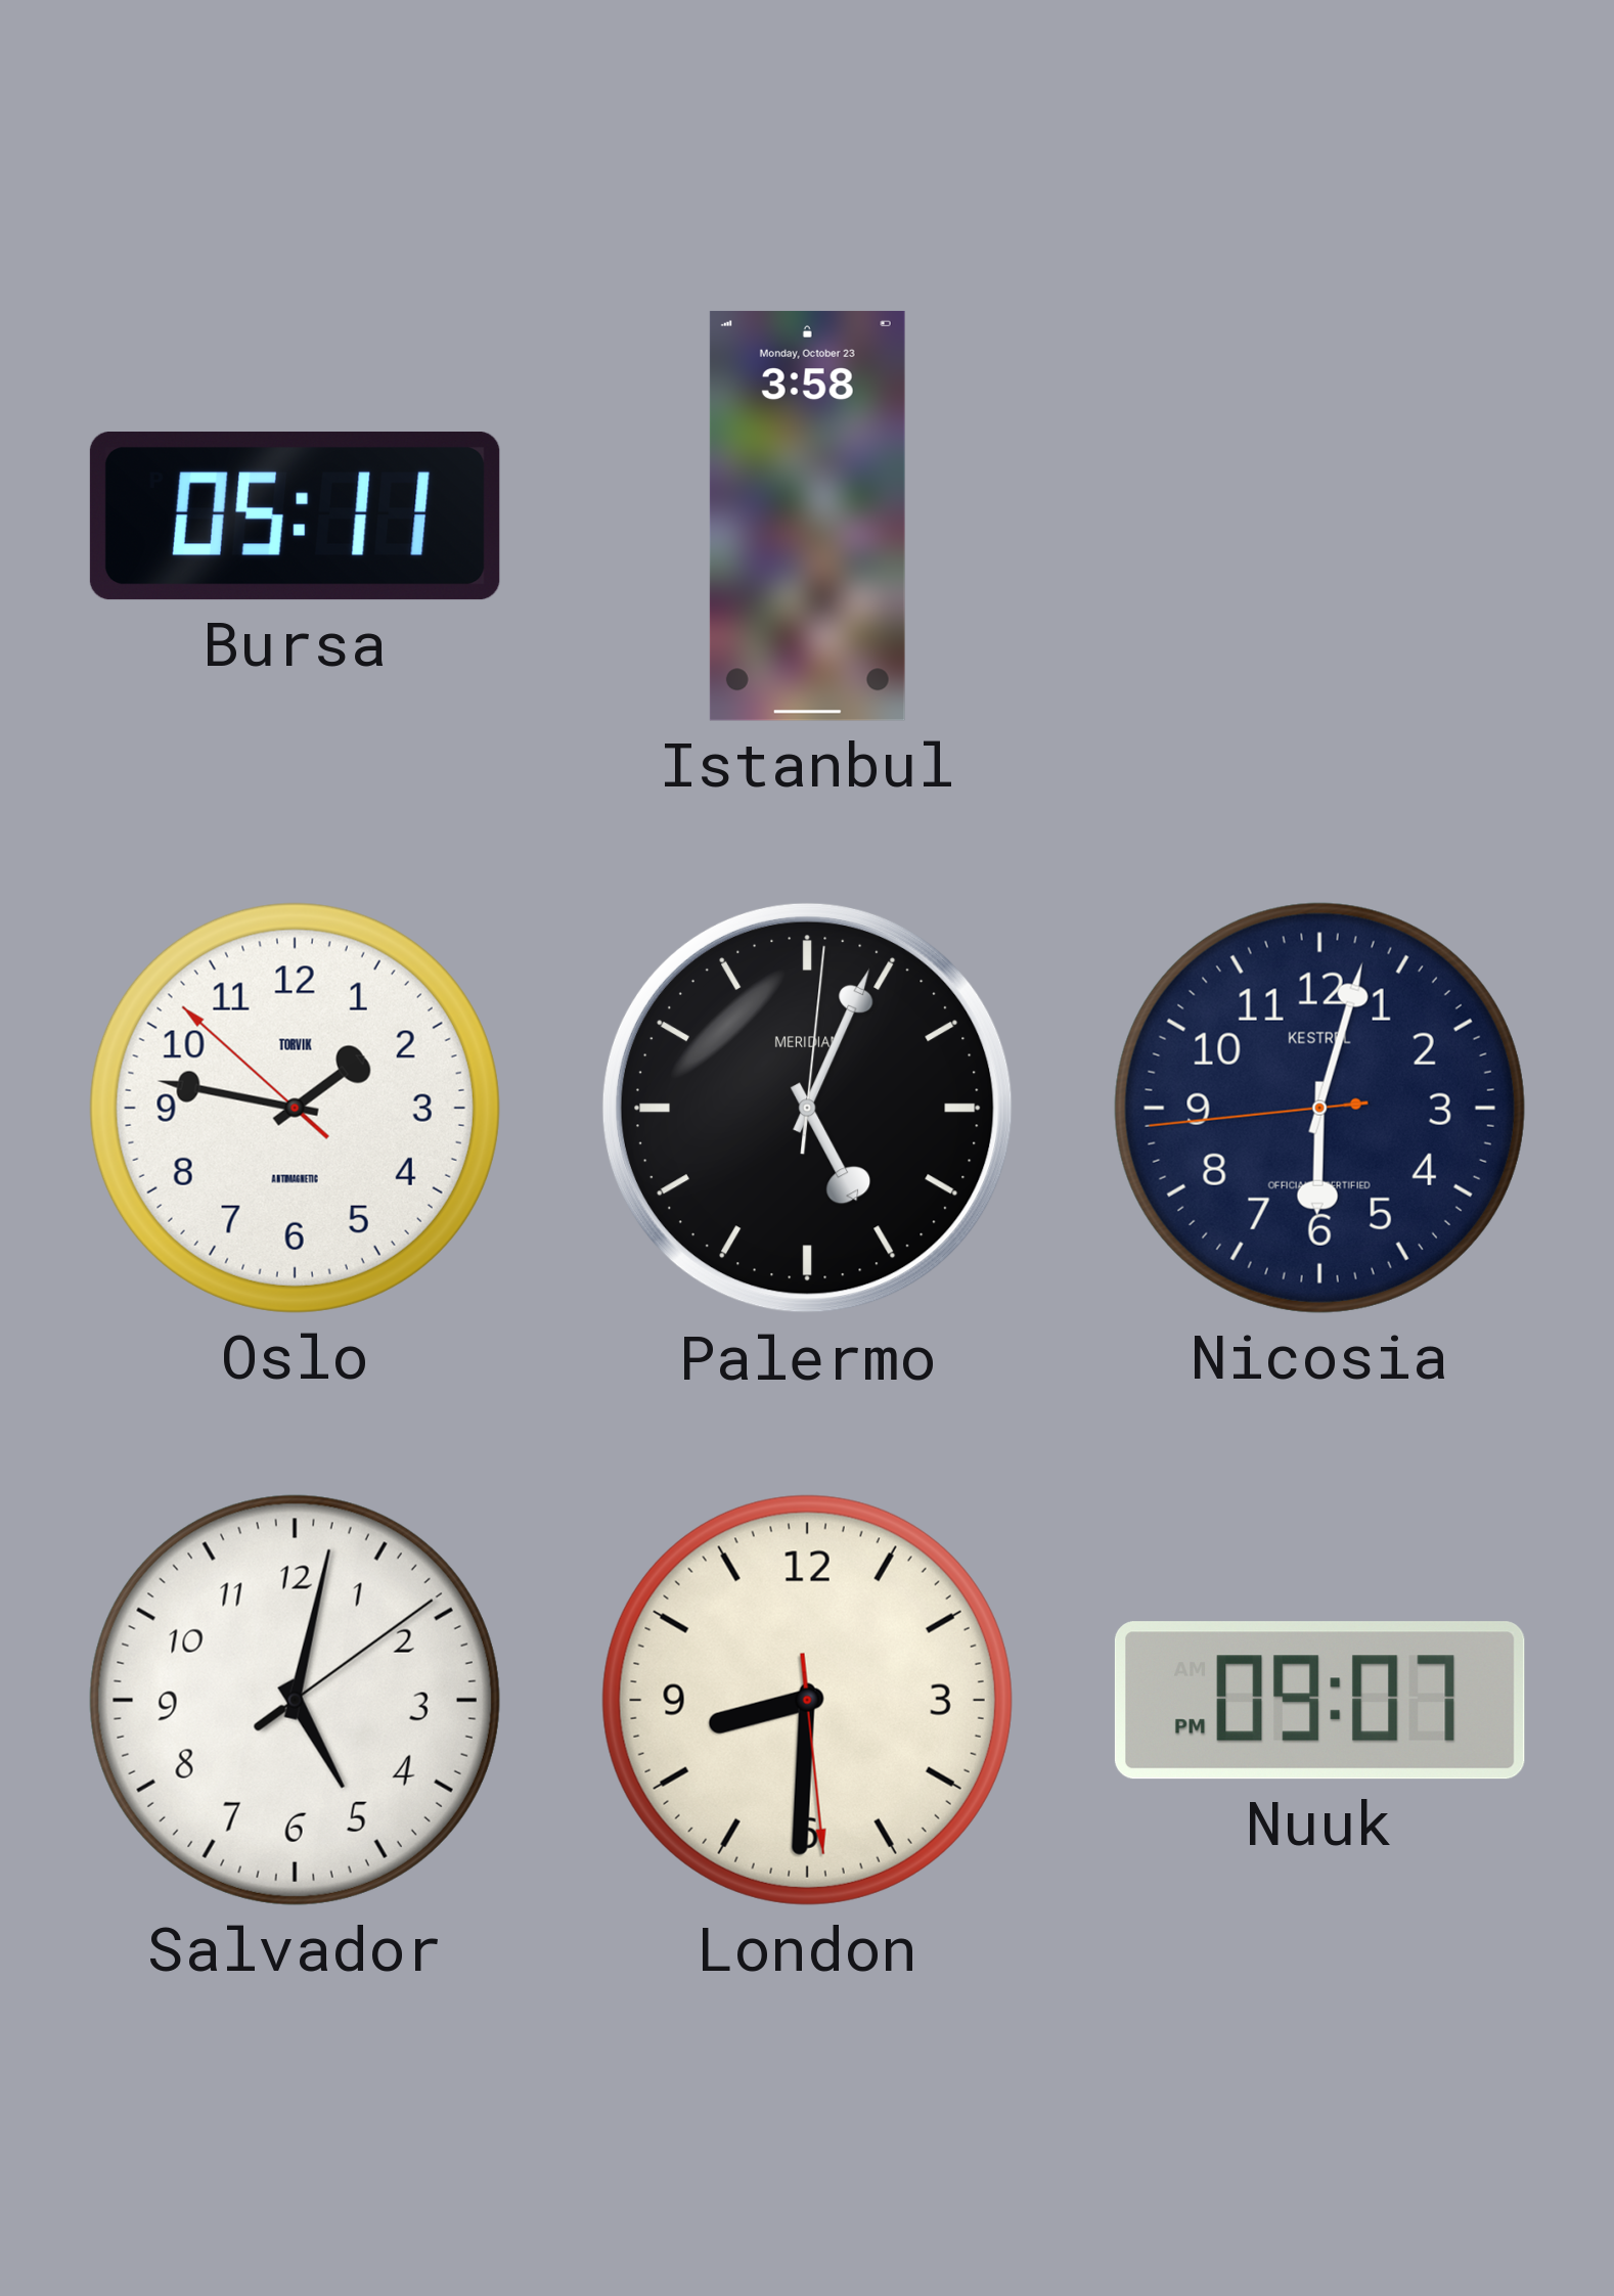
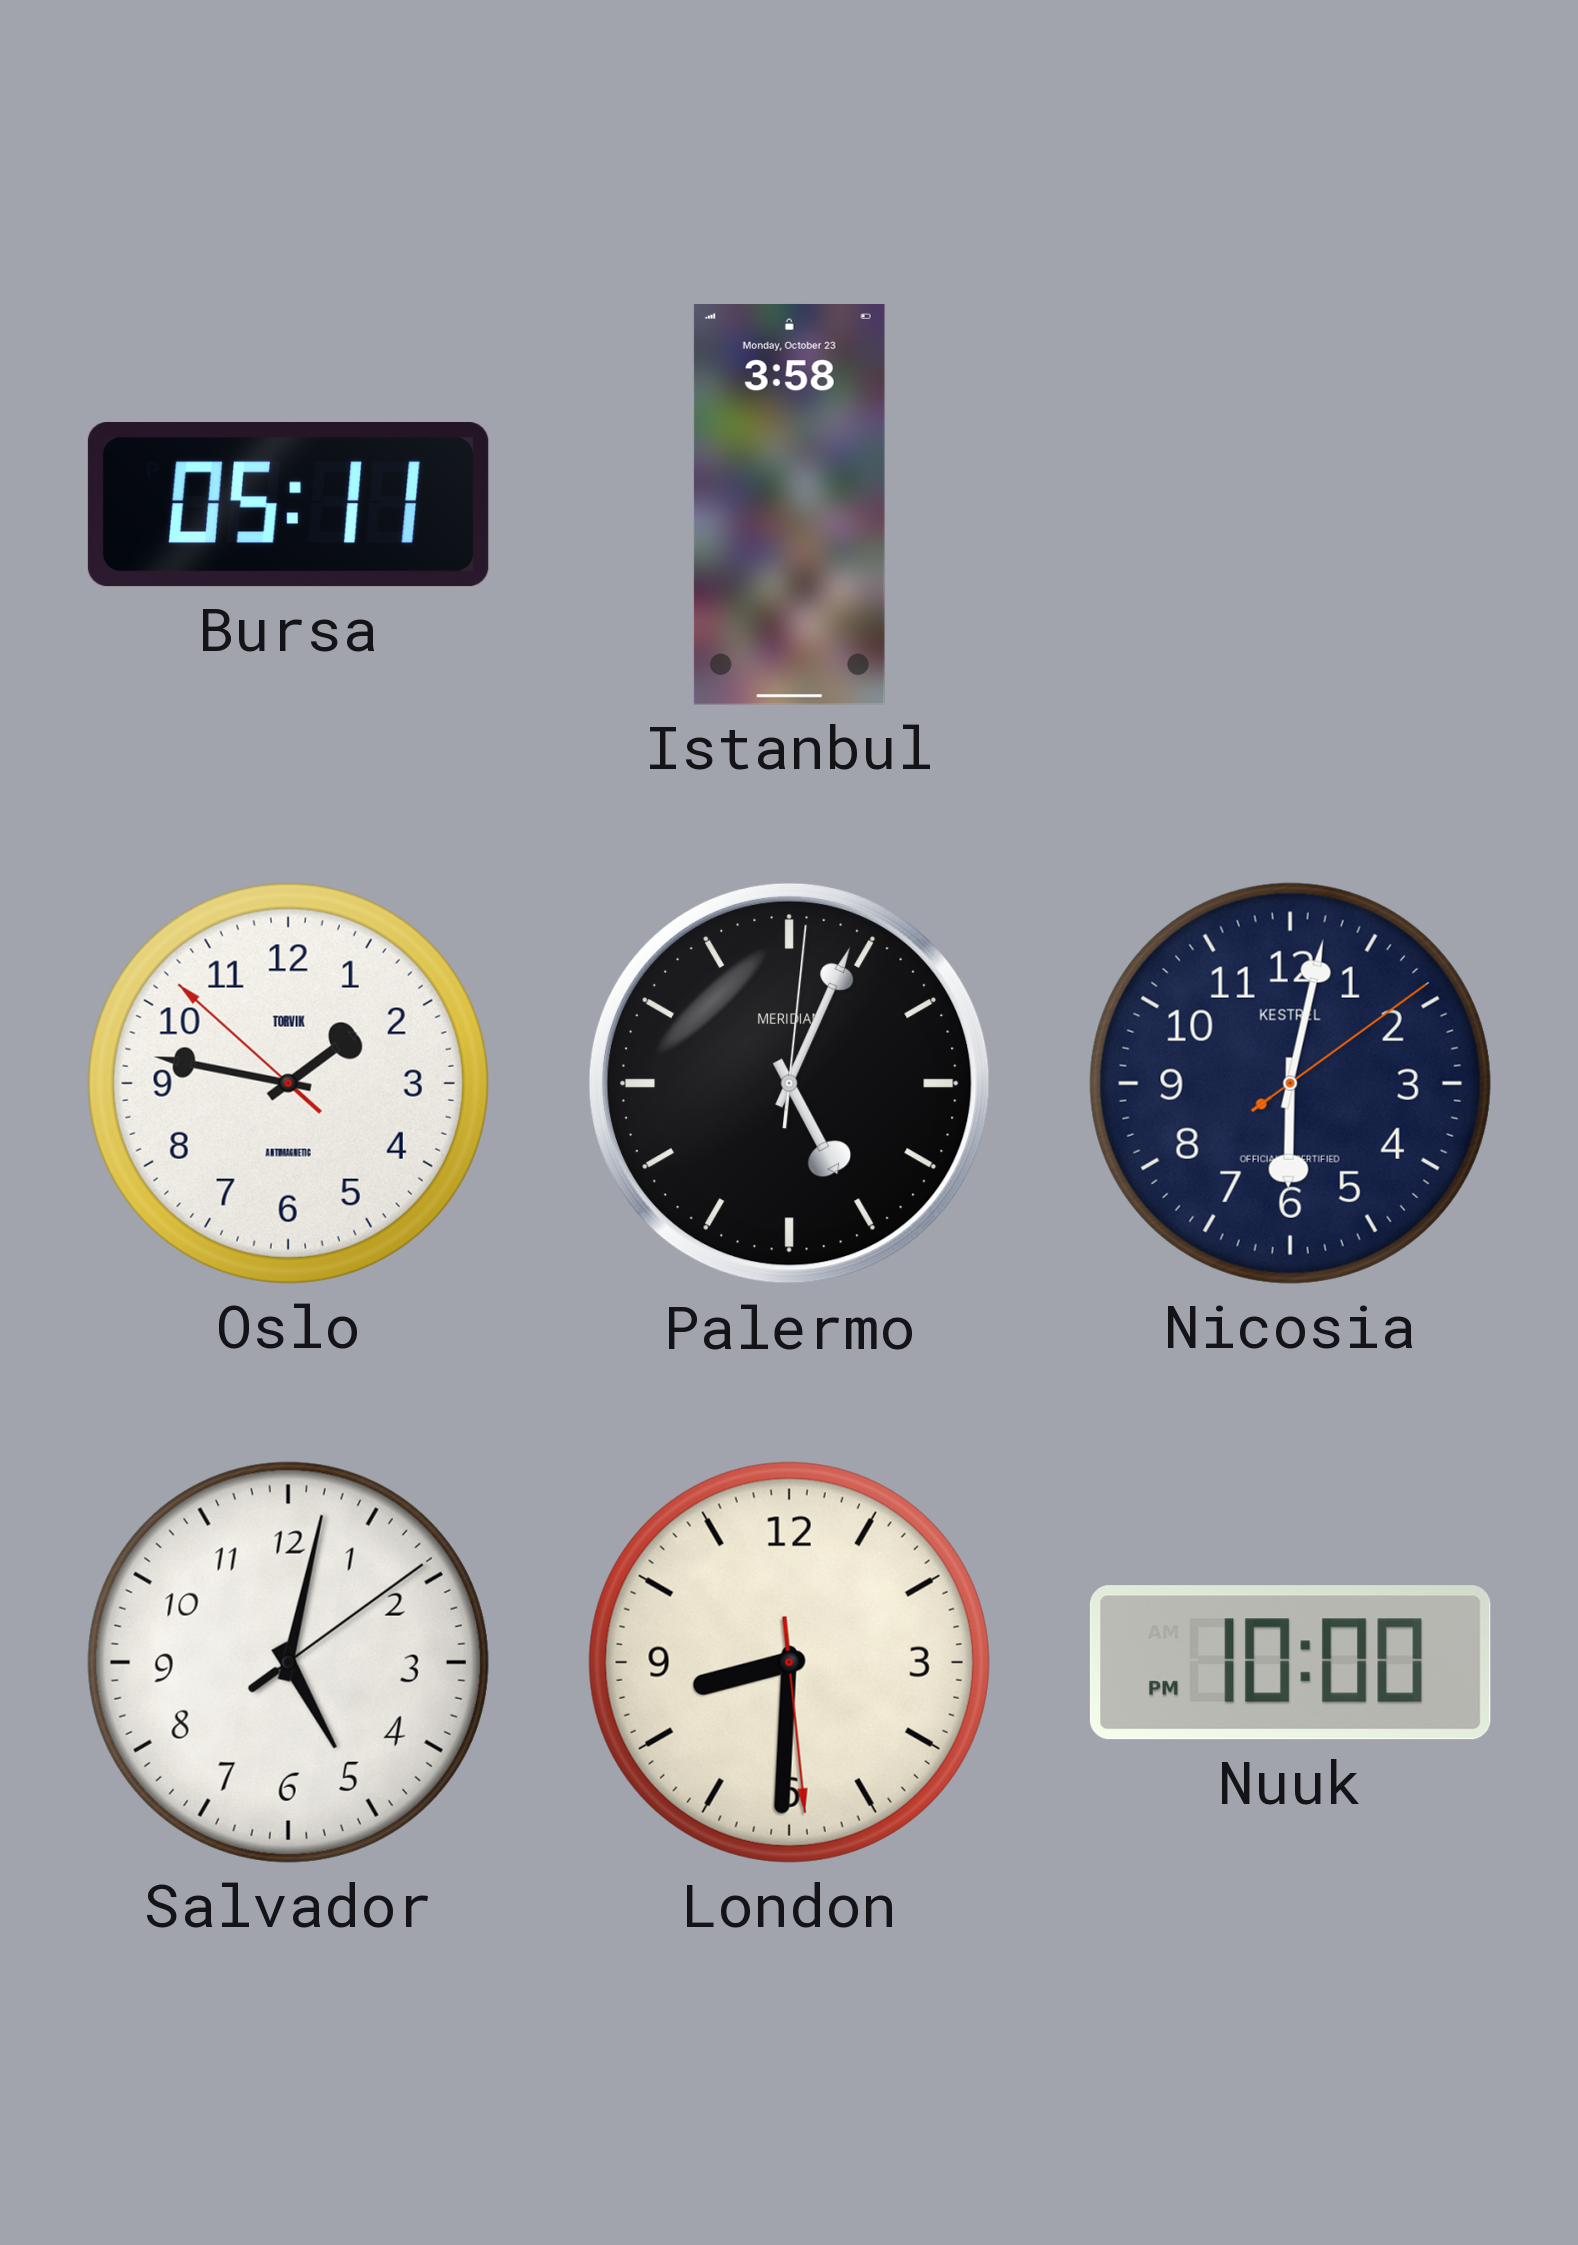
Nicosia: 6:02:44 -> 6:02:09
Nuuk: 09:07 -> 10:00
